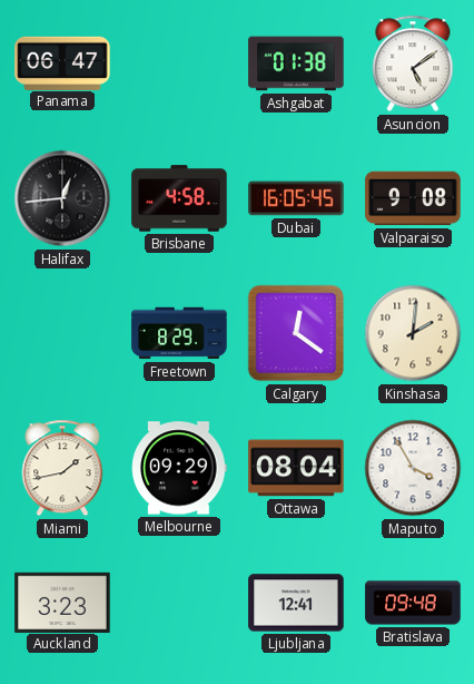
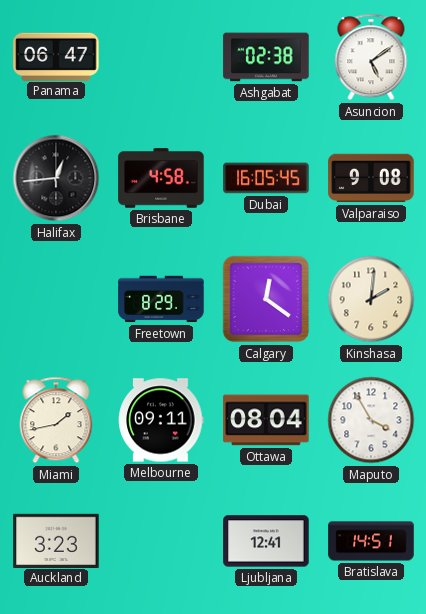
Ashgabat: 01:38 -> 02:38
Melbourne: 09:29 -> 09:11
Bratislava: 09:48 -> 14:51
